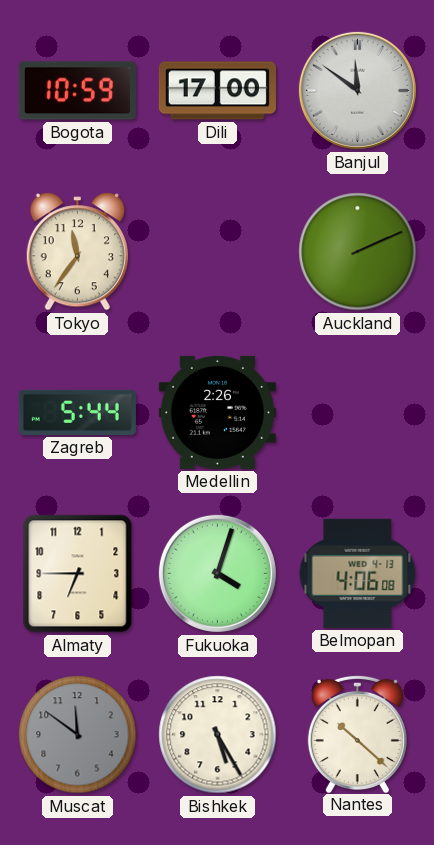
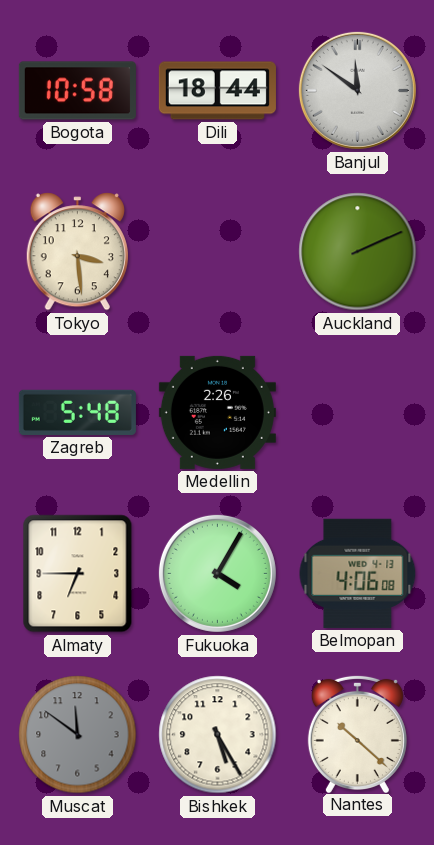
Bogota: 10:59 -> 10:58
Dili: 17:00 -> 18:44
Tokyo: 11:36 -> 3:29
Zagreb: 5:44 -> 5:48
Fukuoka: 4:03 -> 4:05
